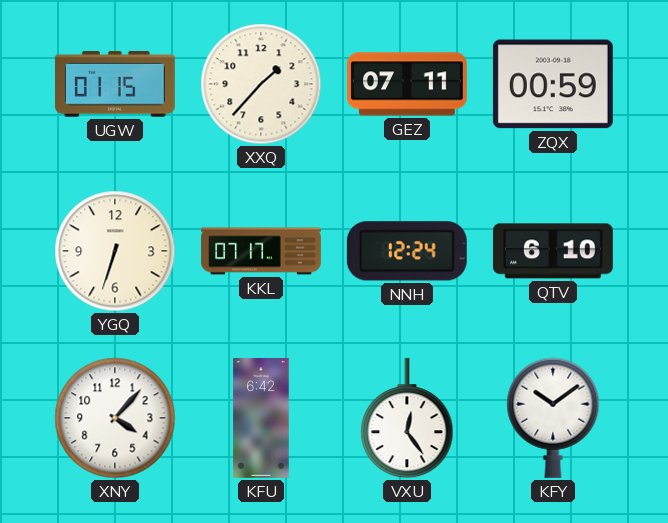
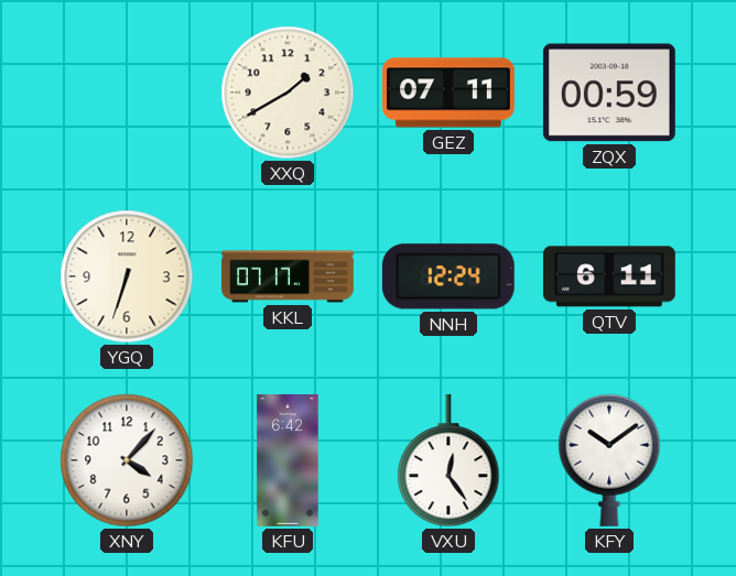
UGW: 01:15 -> none
XXQ: 1:37 -> 1:40
QTV: 6:10 -> 6:11
